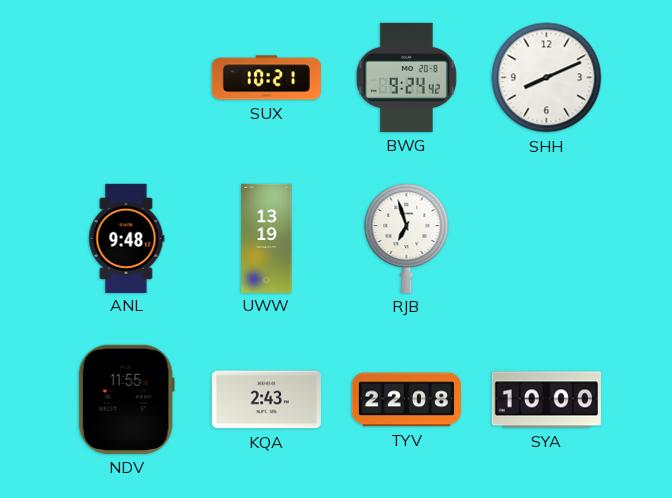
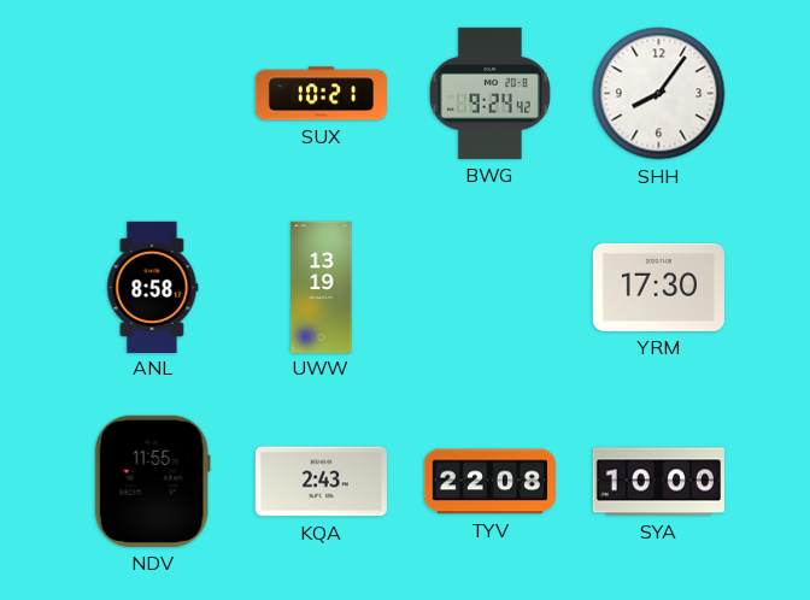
SHH: 8:11 -> 8:06
ANL: 9:48 -> 8:58
RJB: 6:57 -> none
YRM: none -> 17:30
